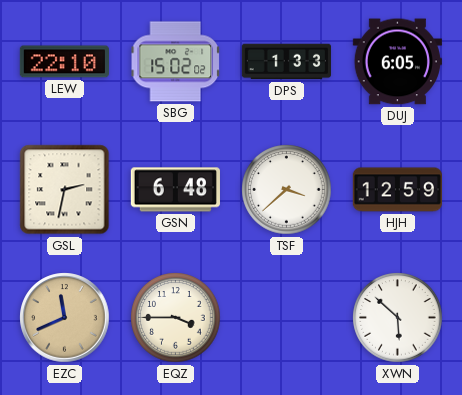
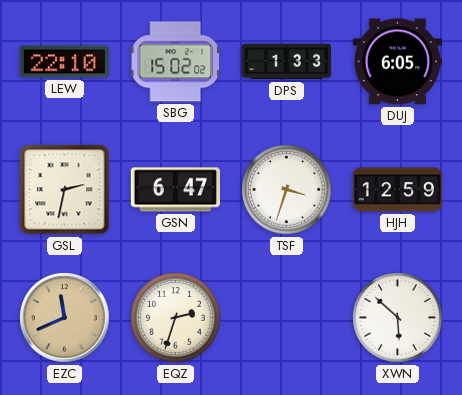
GSN: 6:48 -> 6:47
TSF: 3:38 -> 3:33
EQZ: 3:45 -> 2:33
